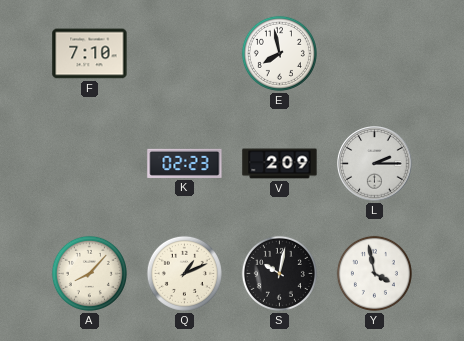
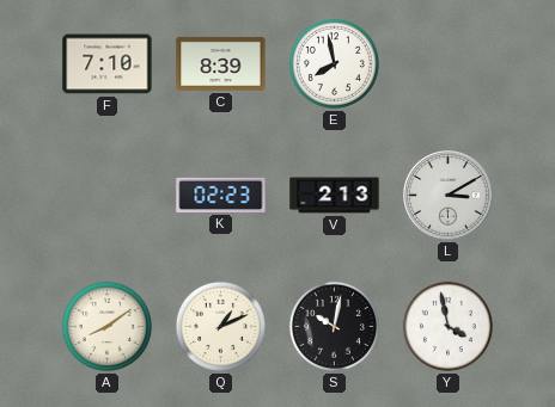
C: none -> 8:39
V: 2:09 -> 2:13
L: 2:15 -> 3:10
A: 8:07 -> 8:09
